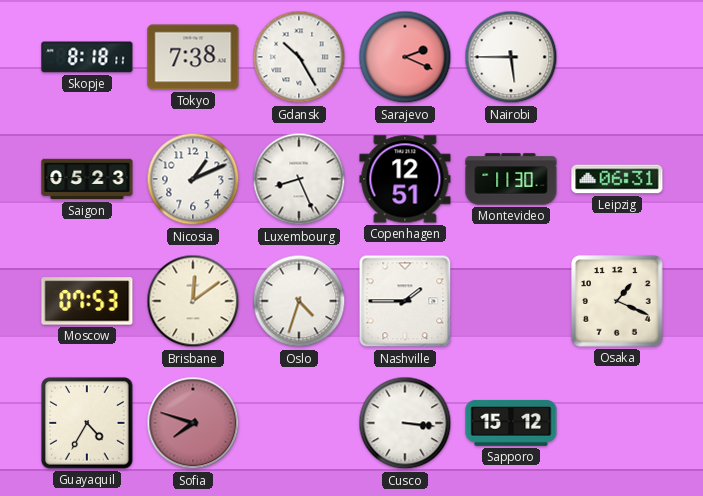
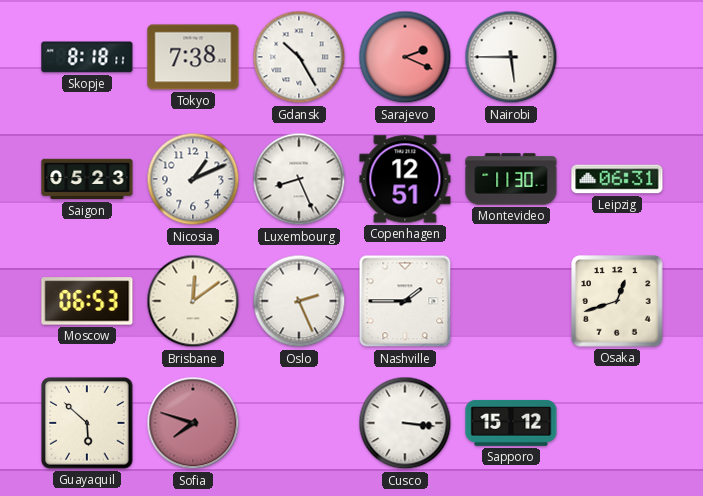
Moscow: 07:53 -> 06:53
Oslo: 4:33 -> 2:26
Osaka: 1:19 -> 12:42
Guayaquil: 4:35 -> 5:52
